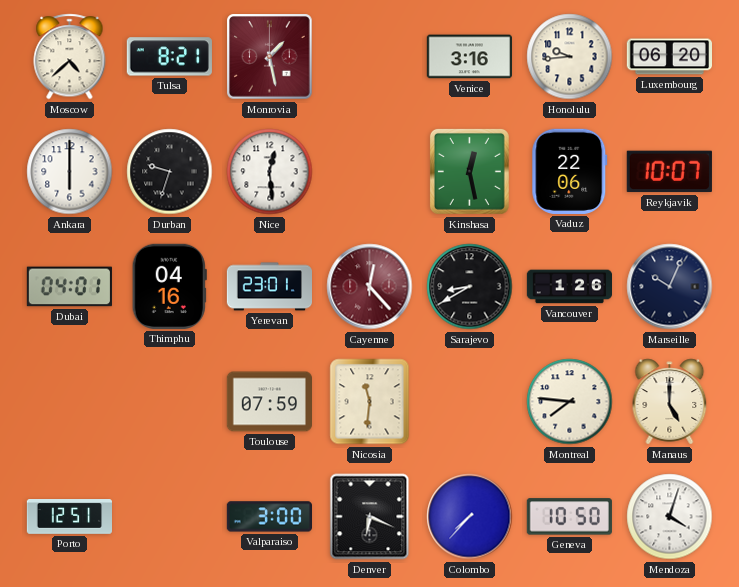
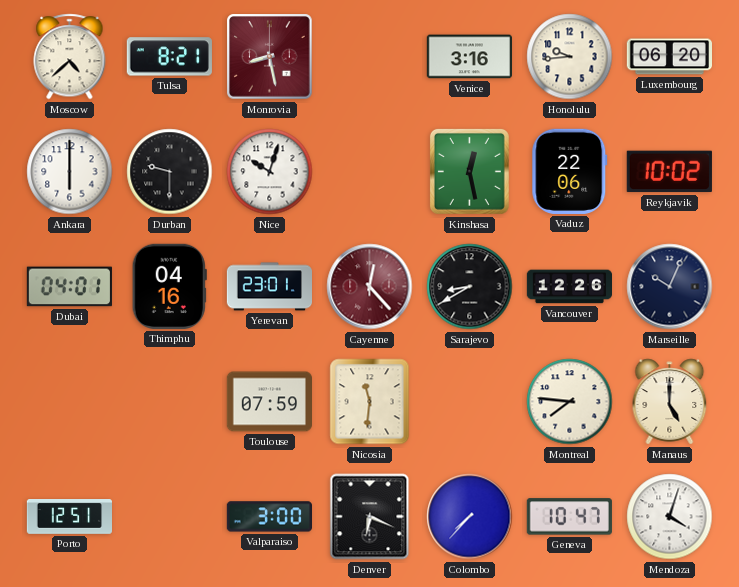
Monrovia: 1:28 -> 8:28
Durban: 9:33 -> 9:30
Nice: 12:29 -> 10:03
Reykjavik: 10:07 -> 10:02
Vancouver: 1:26 -> 12:26
Geneva: 10:50 -> 10:47
